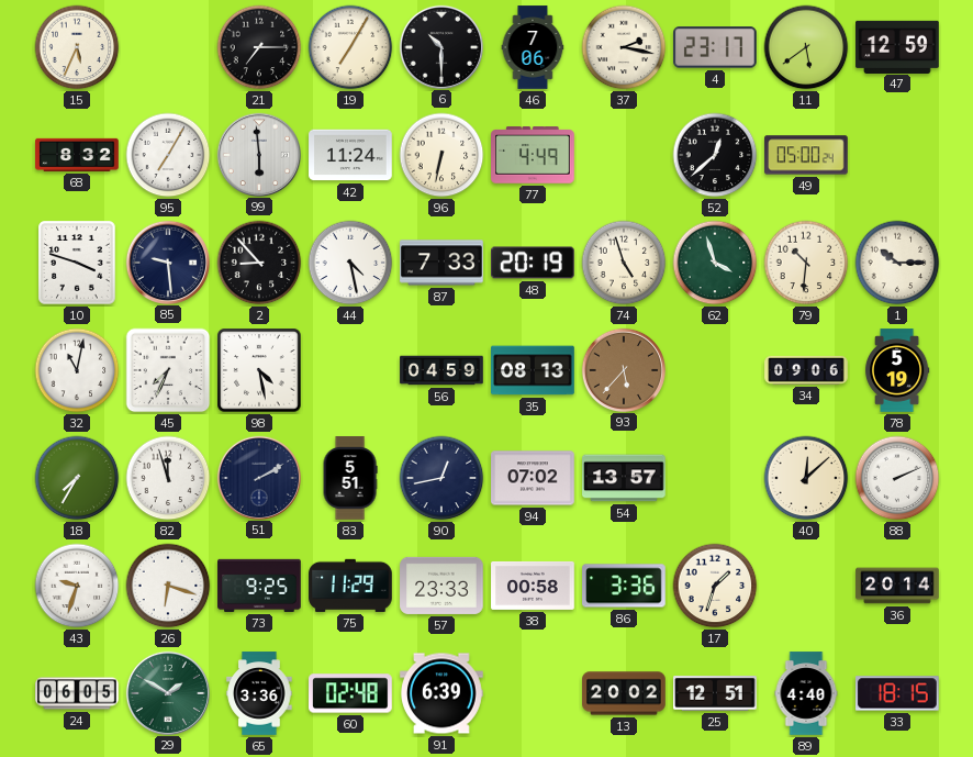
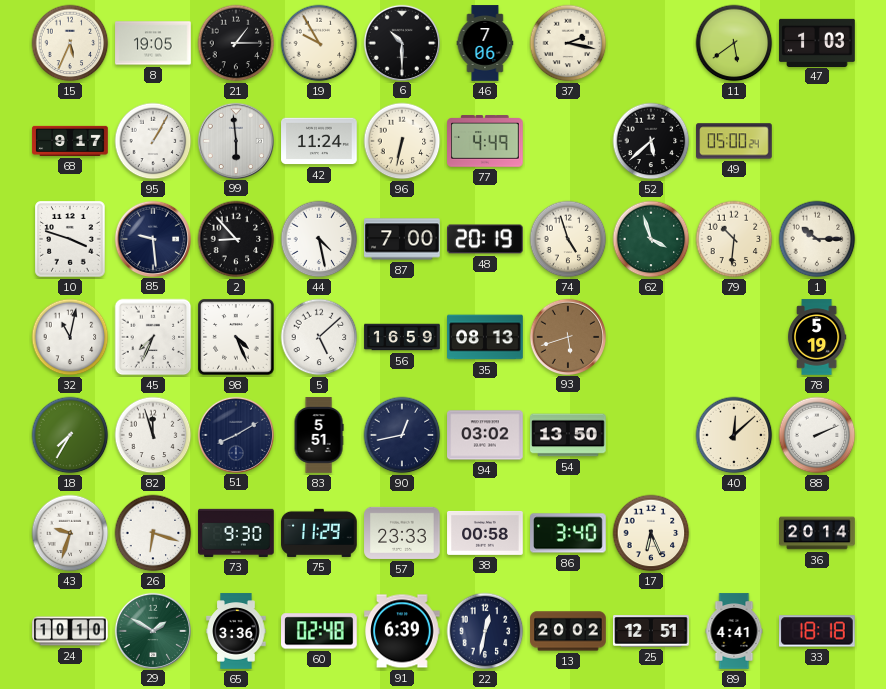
8: none -> 19:05
21: 7:15 -> 1:15
19: 7:05 -> 9:55
4: 23:17 -> none
47: 12:59 -> 1:03
68: 8:32 -> 9:17
95: 7:05 -> 1:05
52: 12:38 -> 5:38
87: 7:33 -> 7:00
98: 4:28 -> 4:26
5: none -> 5:08
56: 04:59 -> 16:59
93: 5:37 -> 5:42
34: 09:06 -> none
51: 2:10 -> 8:10
94: 07:02 -> 03:02
54: 13:57 -> 13:50
73: 9:25 -> 9:30
86: 3:36 -> 3:40
17: 1:33 -> 6:26
24: 06:05 -> 10:10
22: none -> 12:32
89: 4:40 -> 4:41
33: 18:15 -> 18:18
